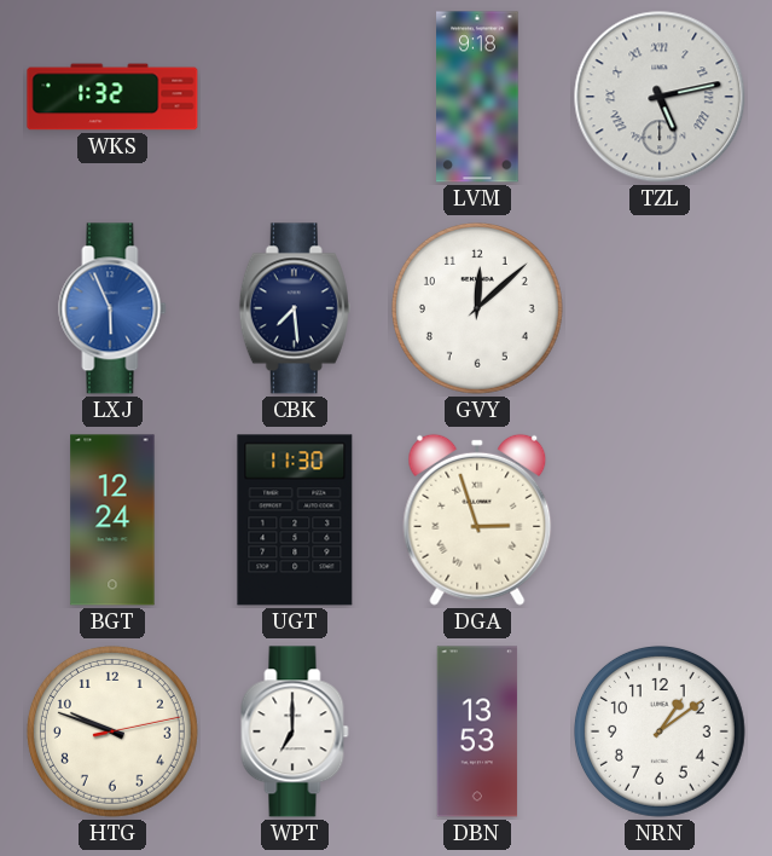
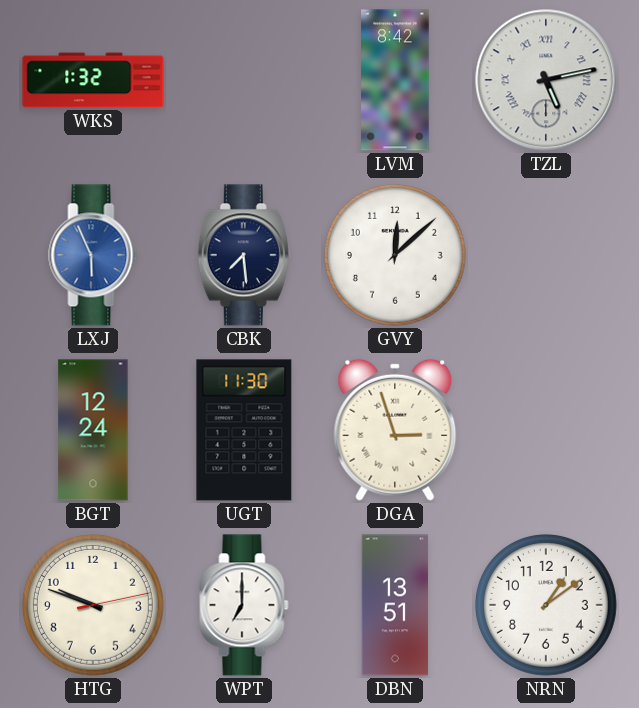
LVM: 9:18 -> 8:42
DBN: 13:53 -> 13:51
